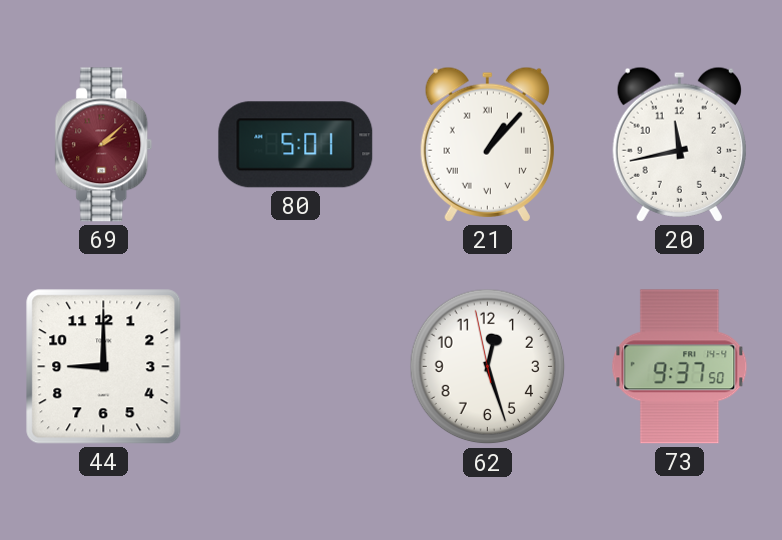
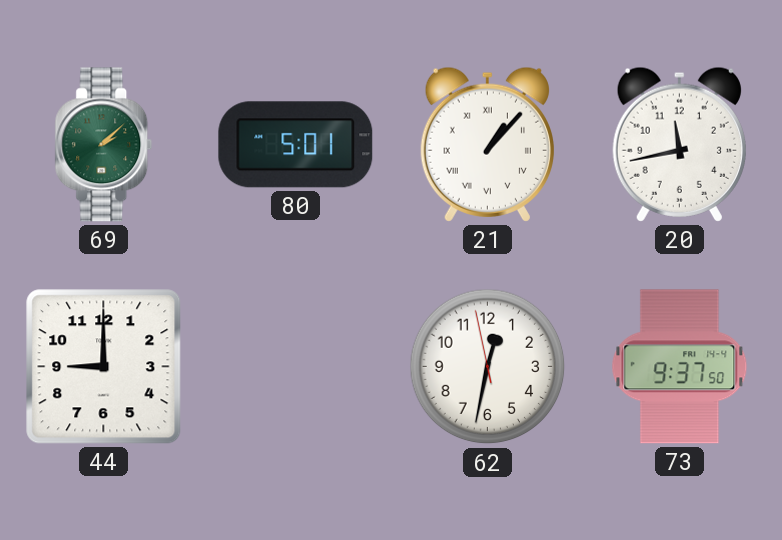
69 dial: burgundy -> green
62: 12:26 -> 12:31
